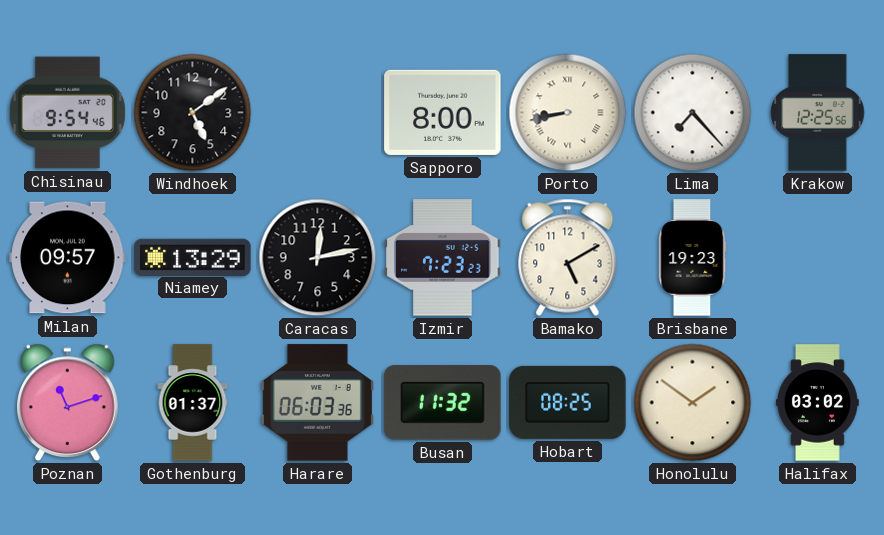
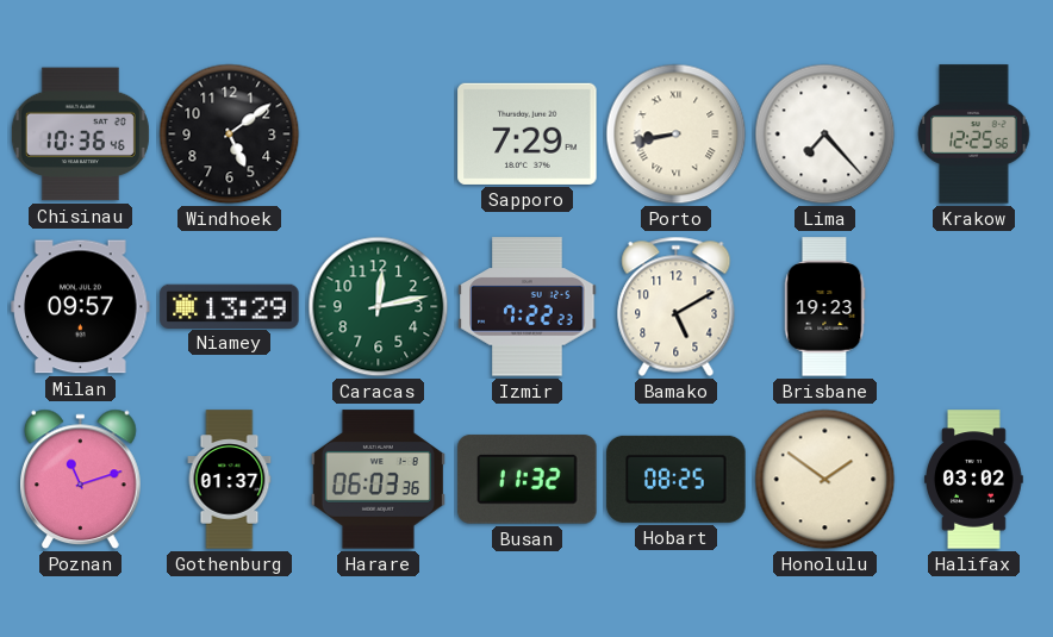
Chisinau: 9:54 -> 10:36
Sapporo: 8:00 -> 7:29
Caracas dial: black -> green
Izmir: 7:23 -> 7:22
